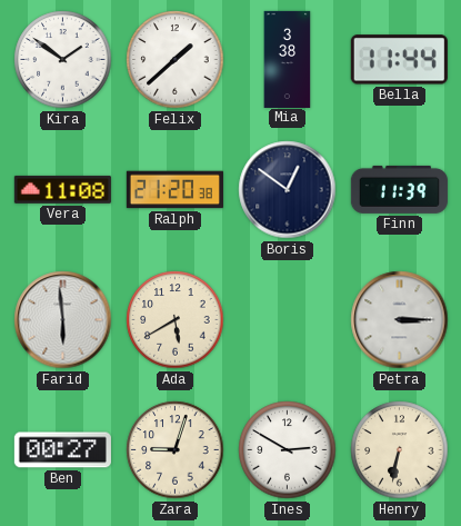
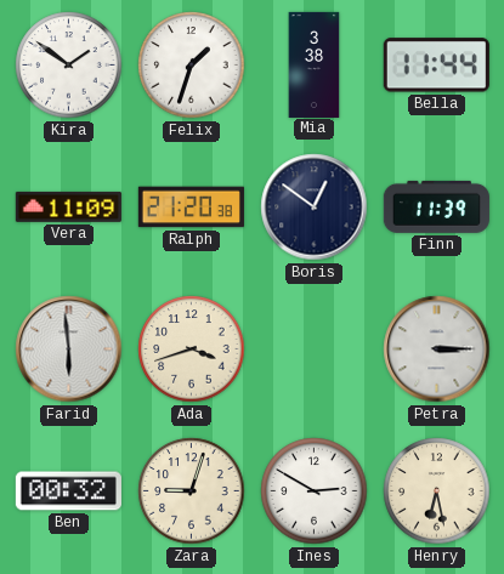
Felix: 1:38 -> 1:33
Vera: 11:08 -> 11:09
Ada: 5:40 -> 3:42
Ben: 00:27 -> 00:32
Henry: 6:32 -> 6:28
